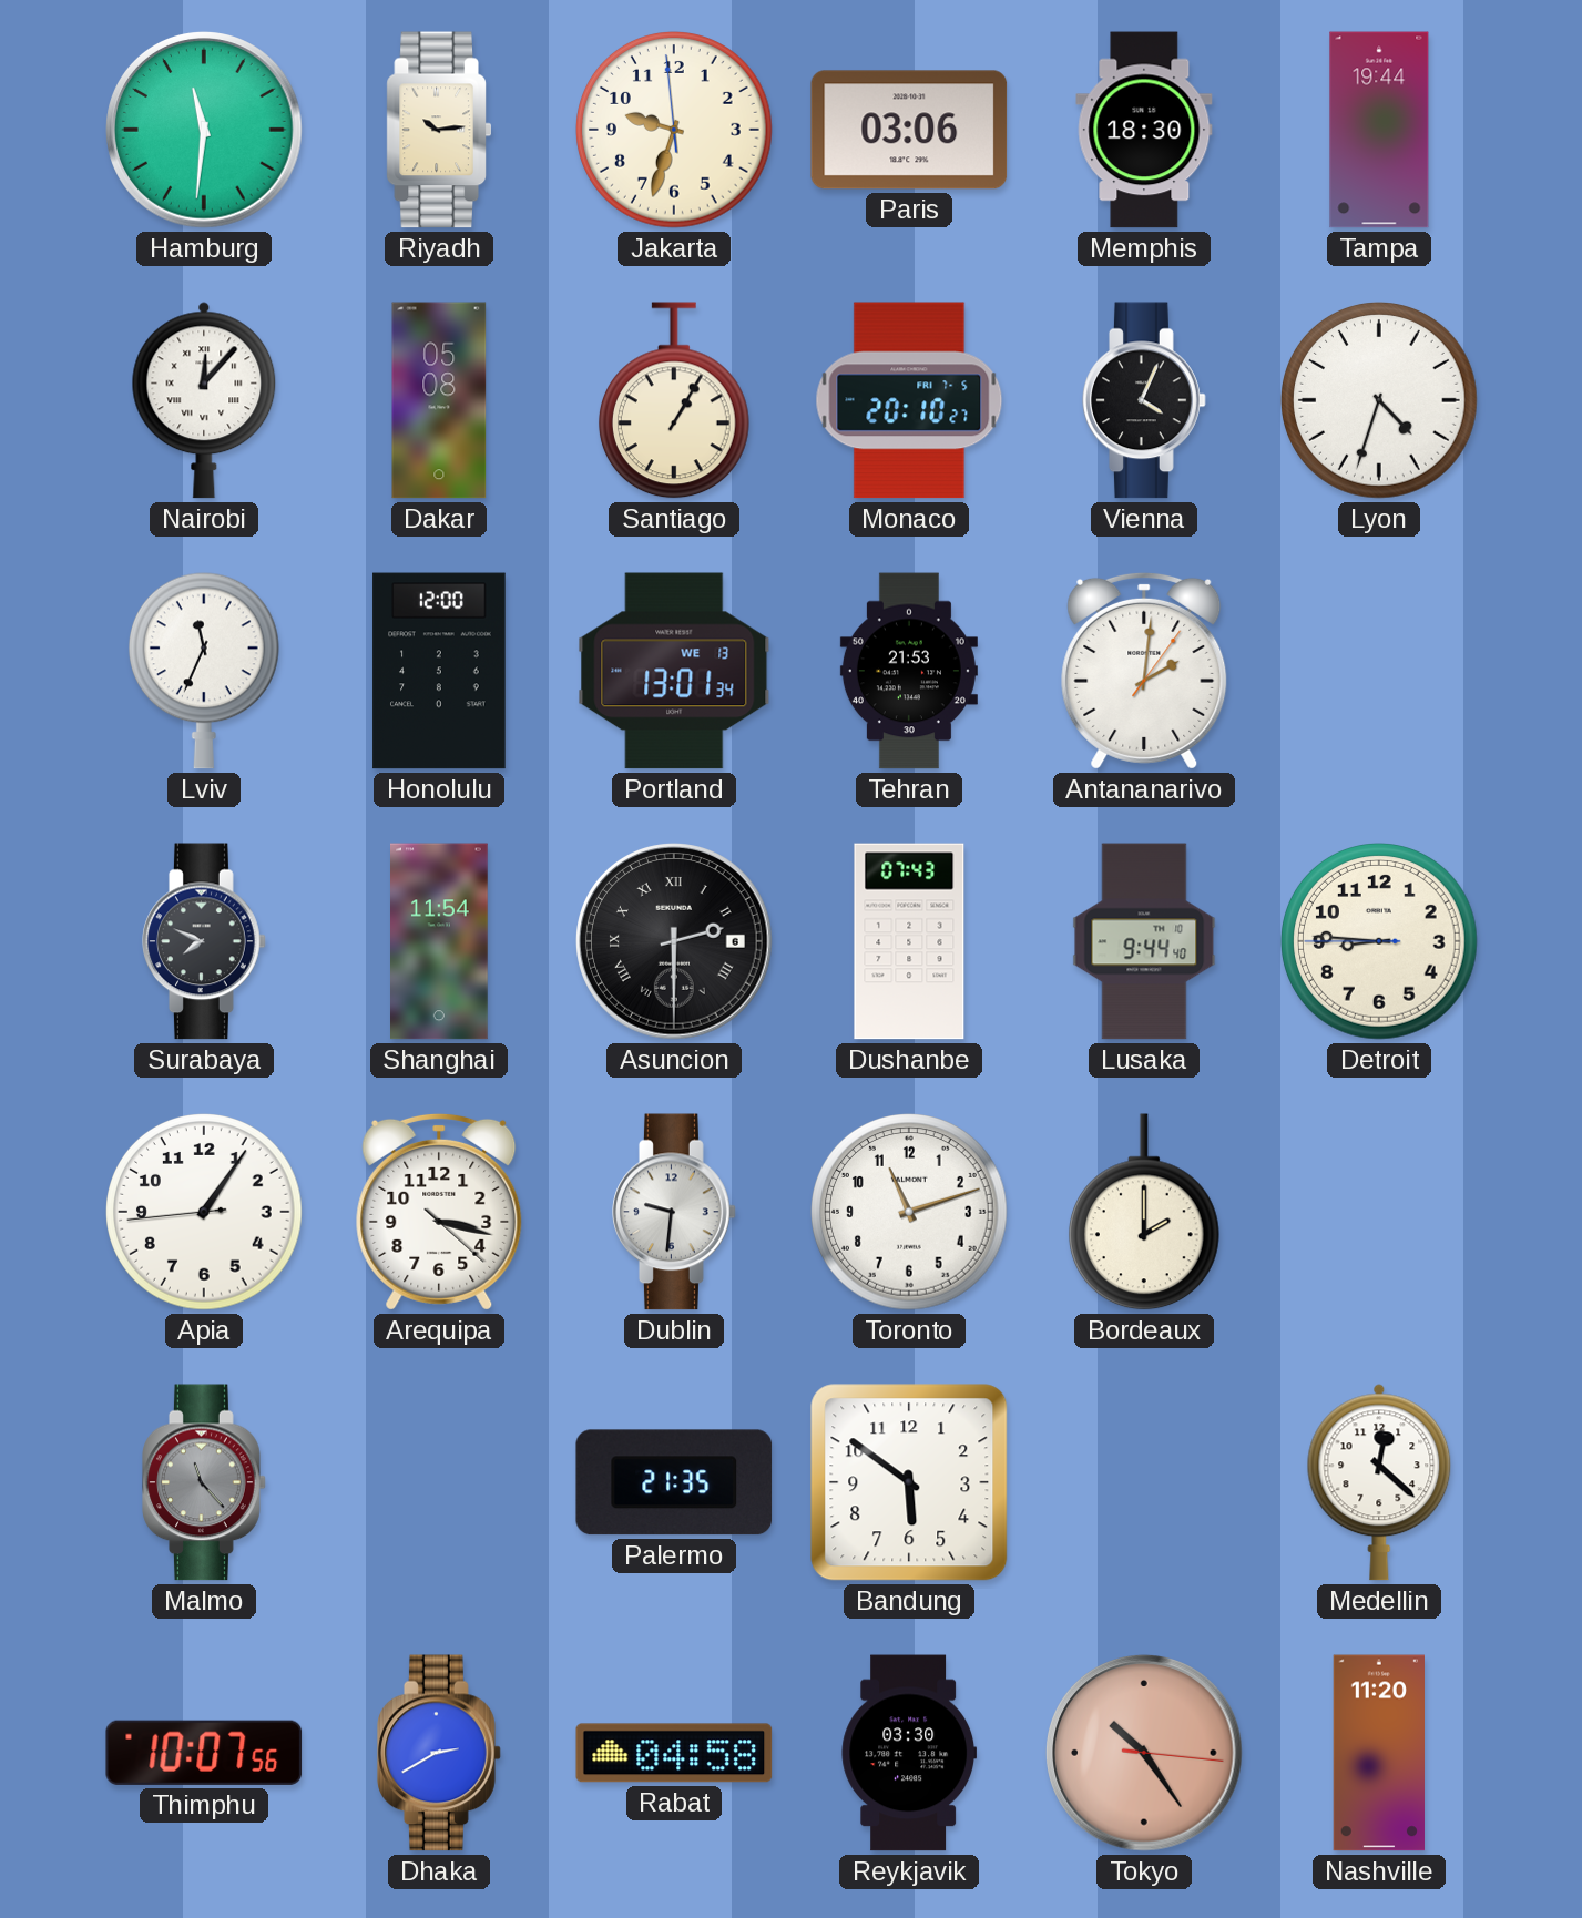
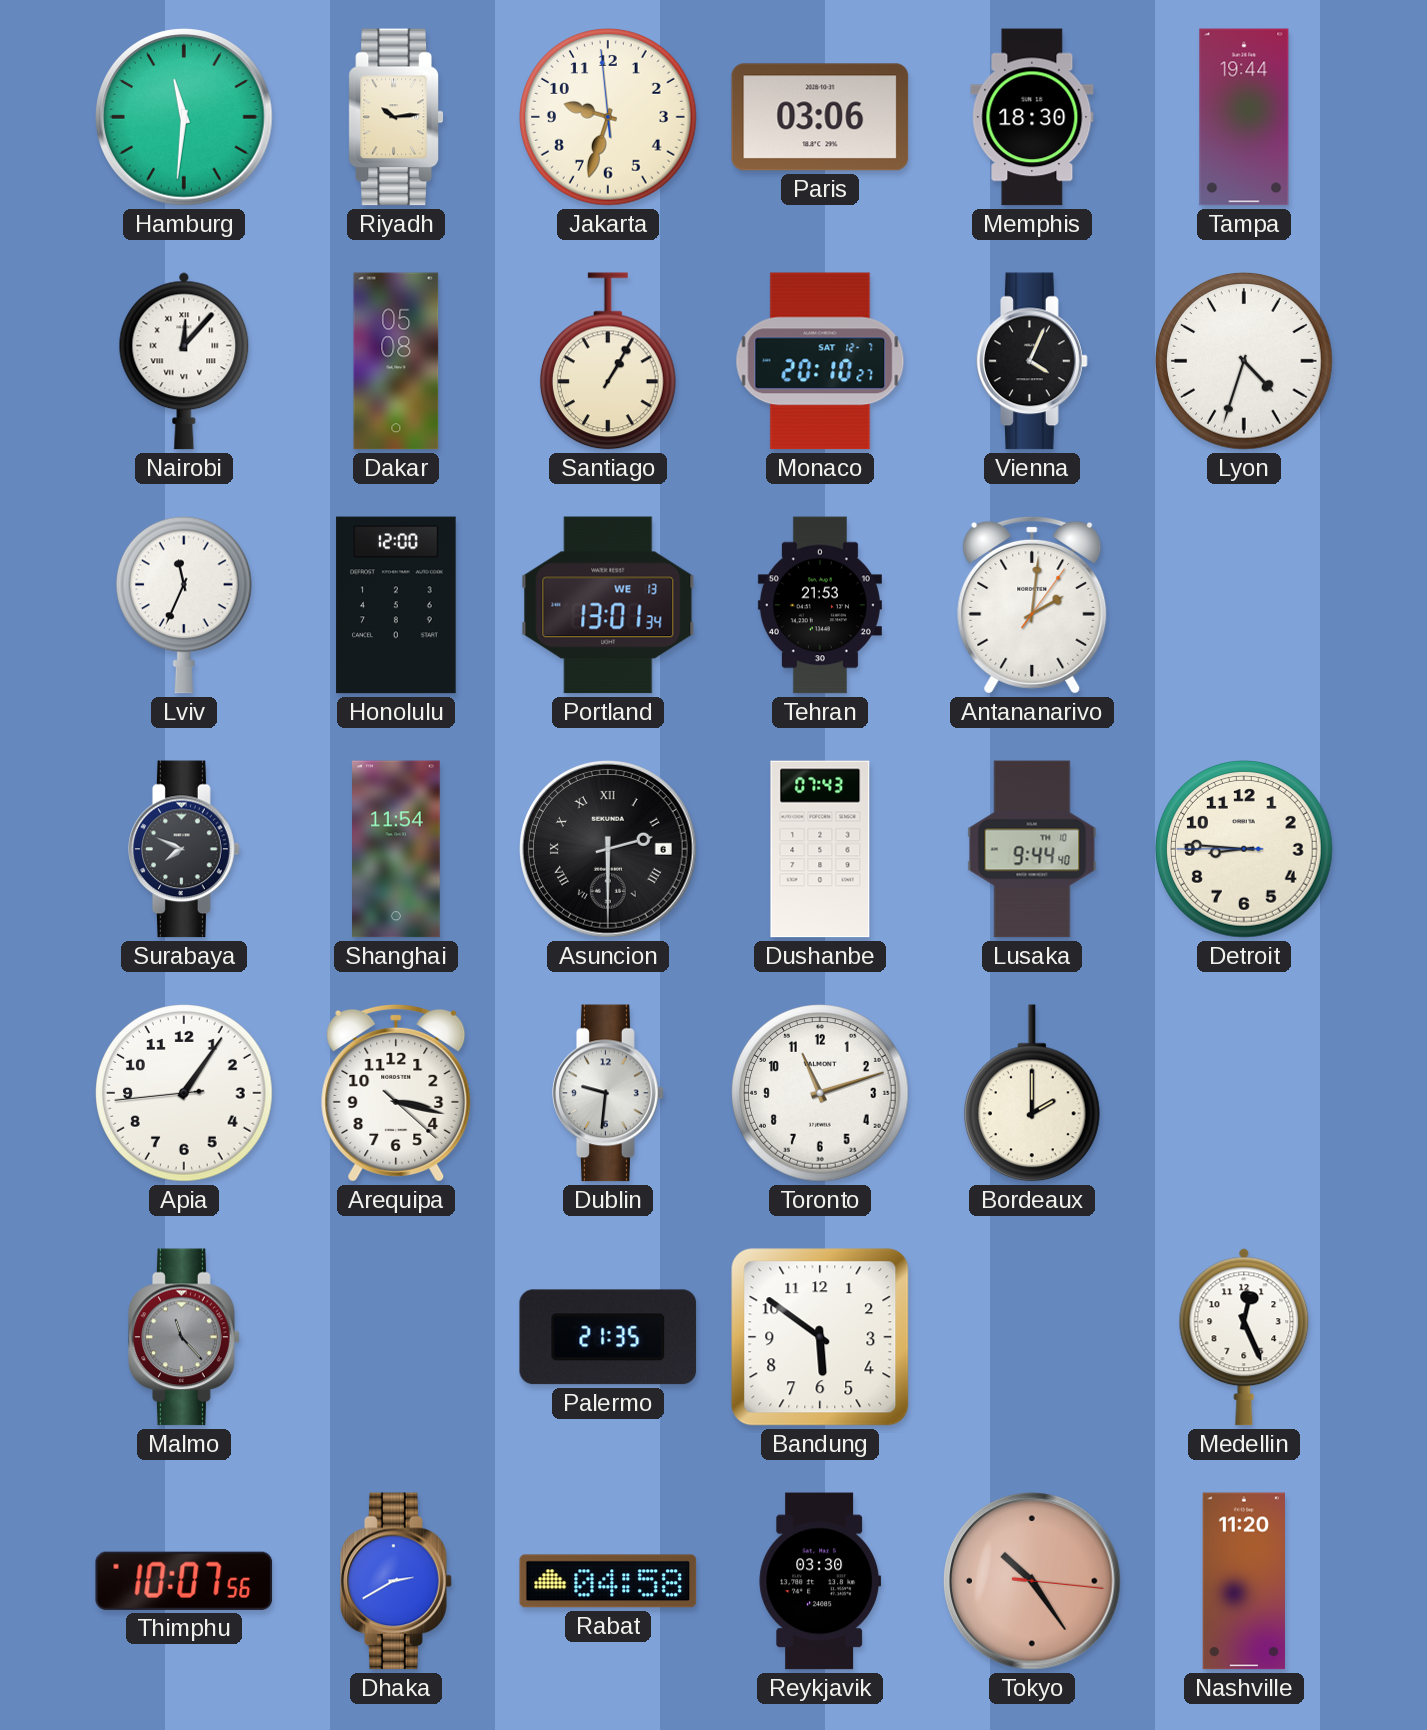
Monaco date: FRI 7-5 -> SAT 12-7
Medellin: 12:22 -> 12:26
